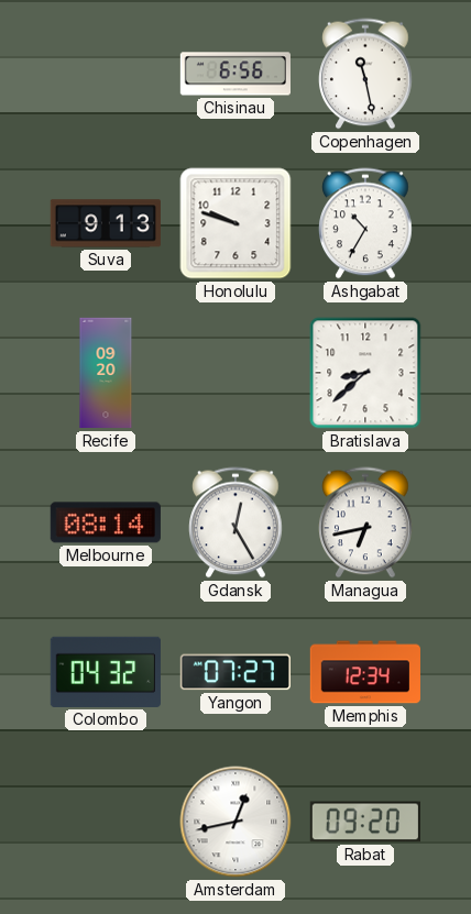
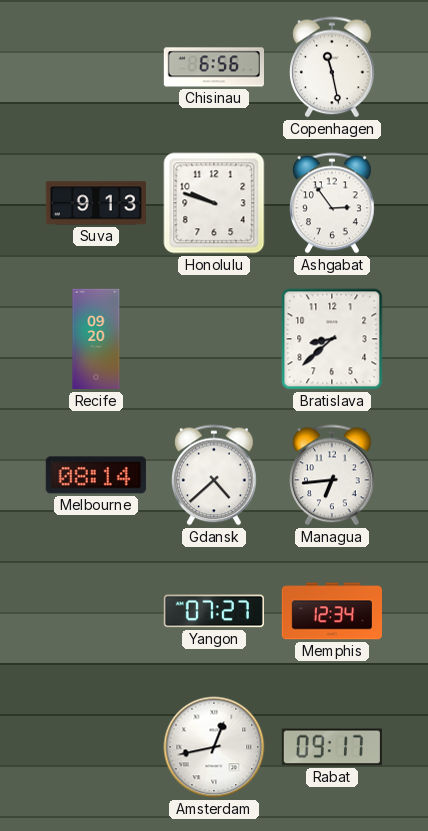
Ashgabat: 10:35 -> 2:54
Gdansk: 12:25 -> 4:38
Managua: 6:43 -> 6:44
Colombo: 04:32 -> none
Rabat: 09:20 -> 09:17
